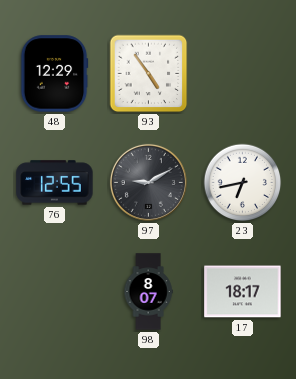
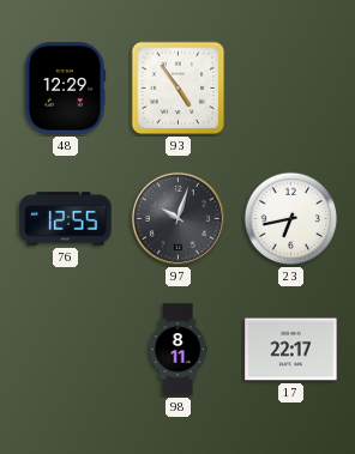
97: 9:10 -> 10:03
98: 8:07 -> 8:11
17: 18:17 -> 22:17
